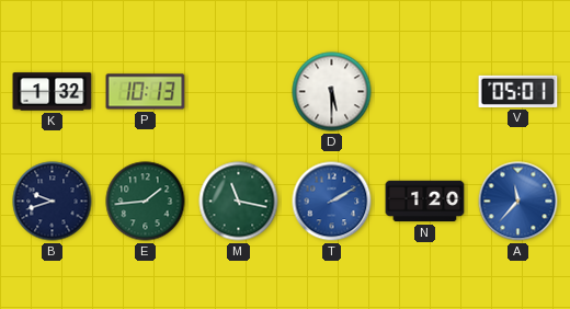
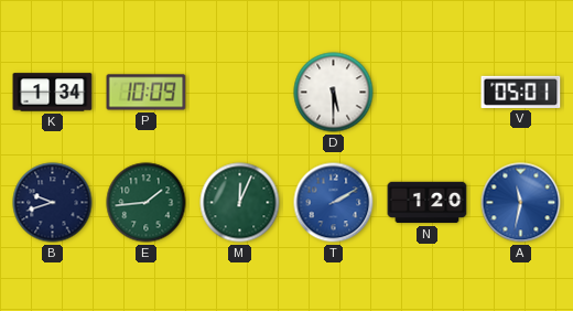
K: 1:32 -> 1:34
P: 10:13 -> 10:09
M: 11:17 -> 12:04
A: 11:37 -> 11:32
